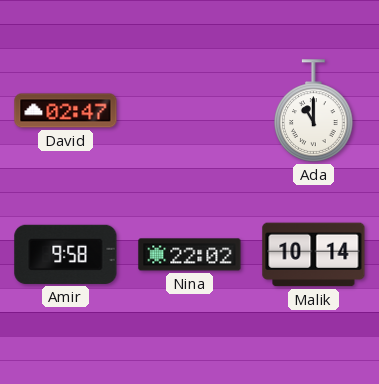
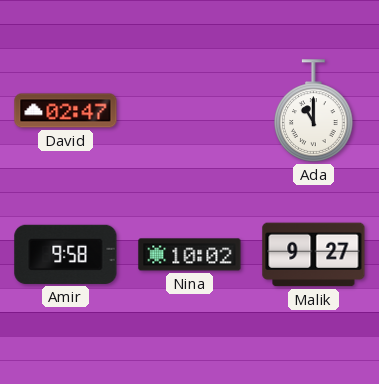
Nina: 22:02 -> 10:02
Malik: 10:14 -> 9:27
